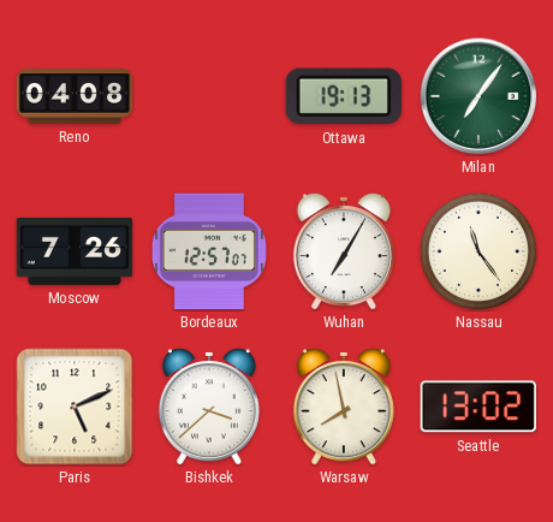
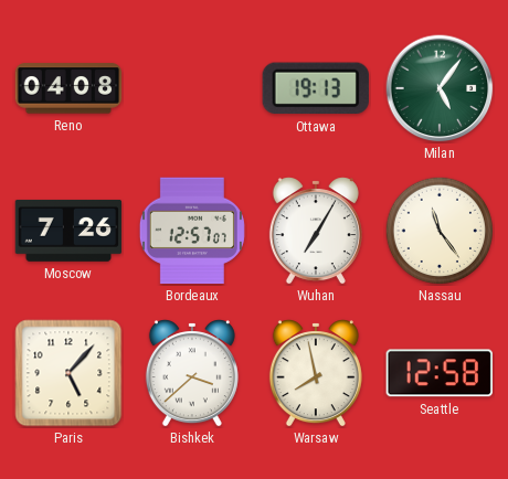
Milan: 7:06 -> 5:06
Paris: 5:11 -> 5:07
Seattle: 13:02 -> 12:58
